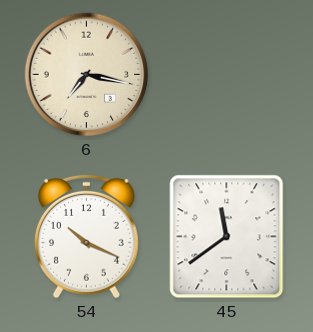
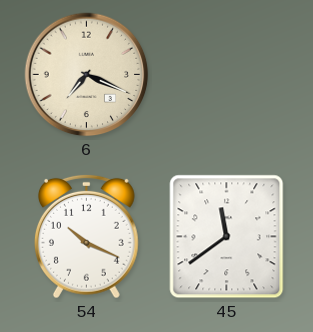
6: 7:17 -> 7:19
